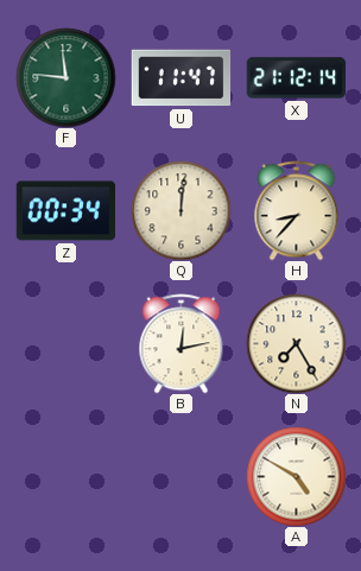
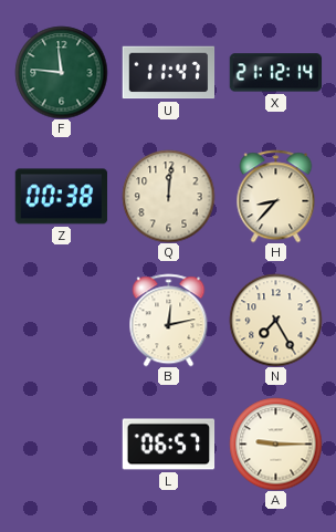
Z: 00:34 -> 00:38
L: none -> 06:57
A: 4:50 -> 9:15
